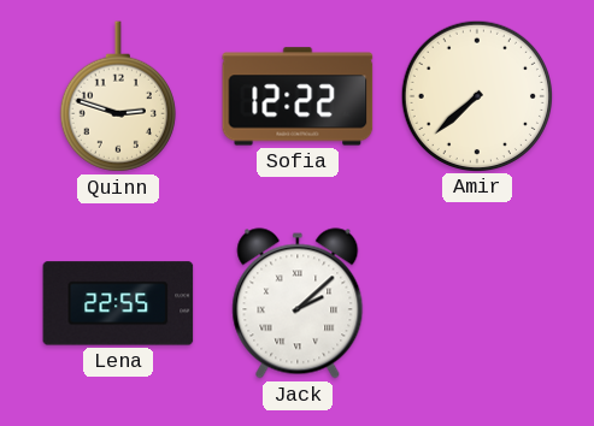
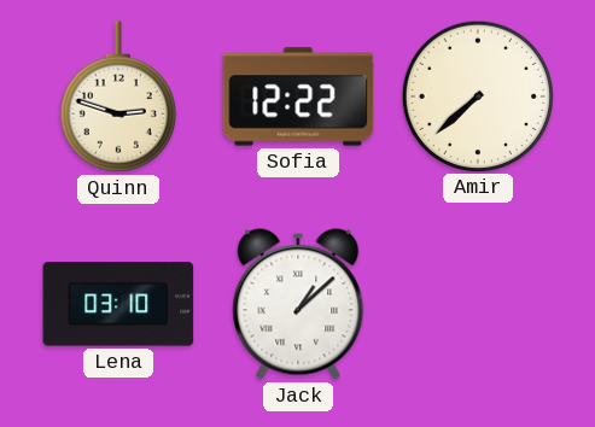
Lena: 22:55 -> 03:10
Jack: 2:08 -> 1:08
